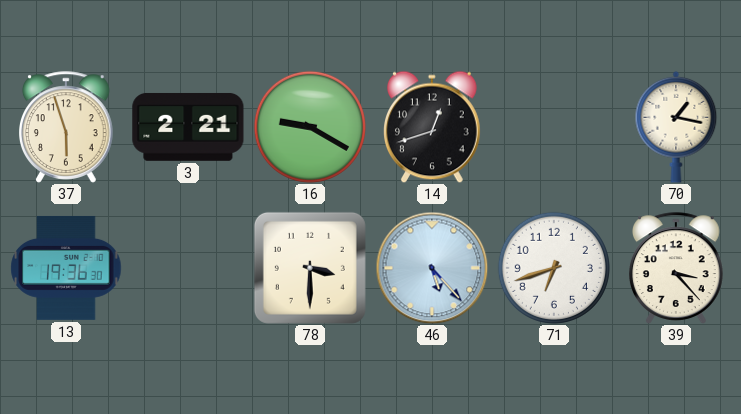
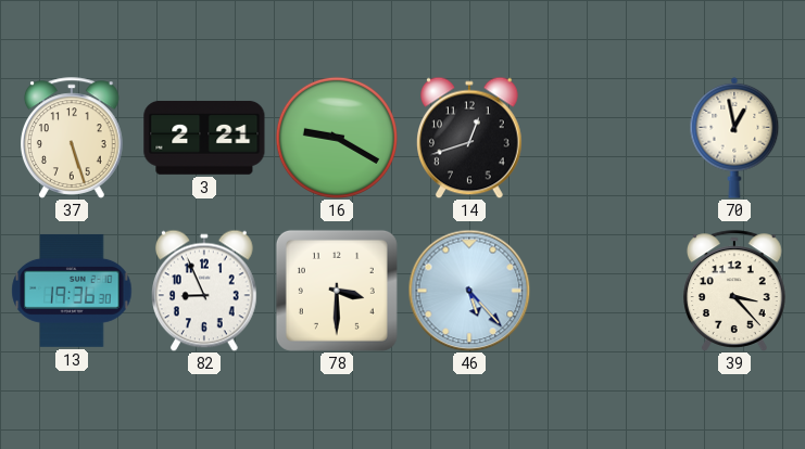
37: 5:57 -> 5:27
70: 1:17 -> 12:58
82: none -> 8:56
71: 6:42 -> none
